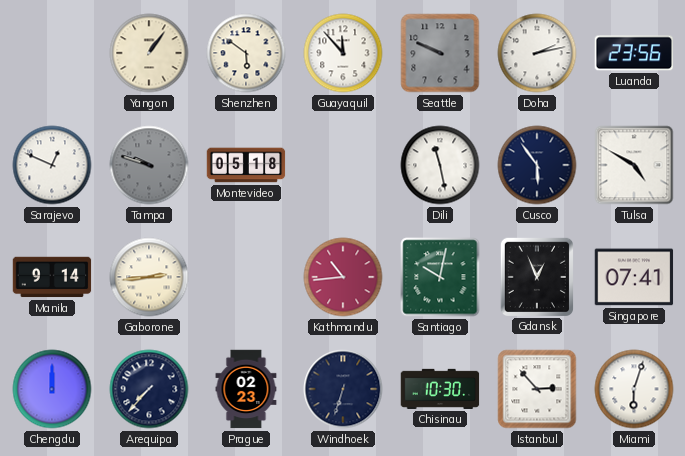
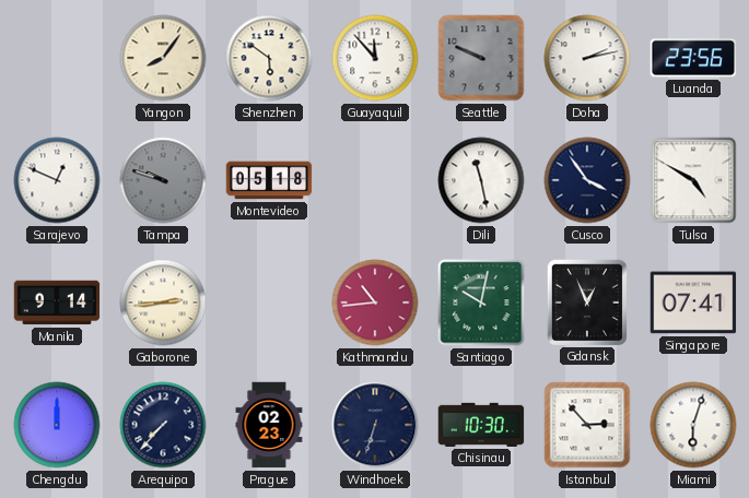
Yangon: 1:06 -> 8:06
Cusco: 5:54 -> 3:54
